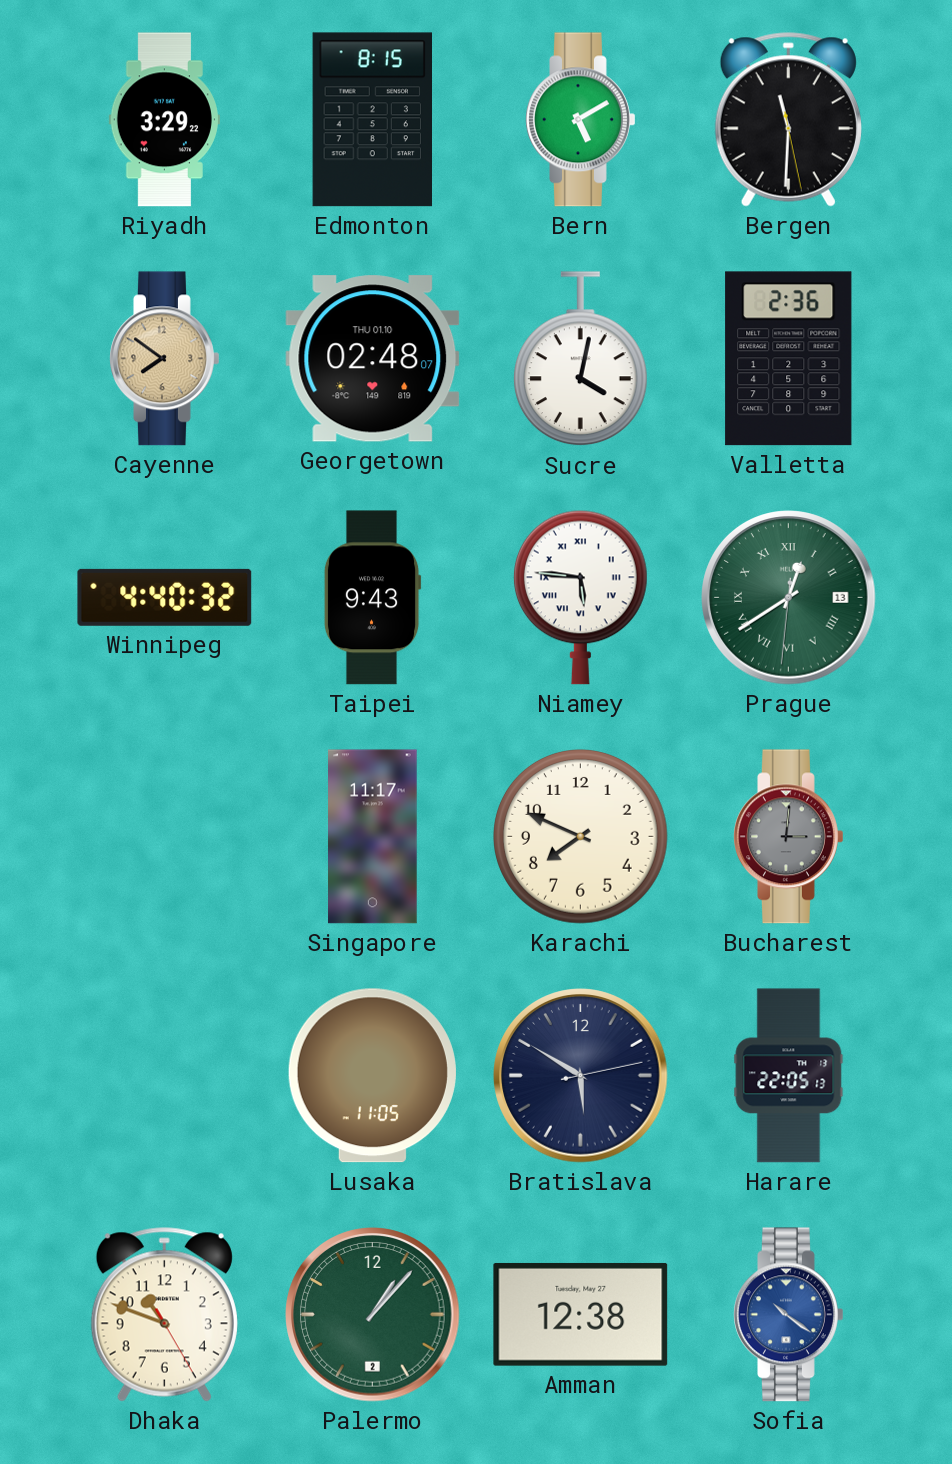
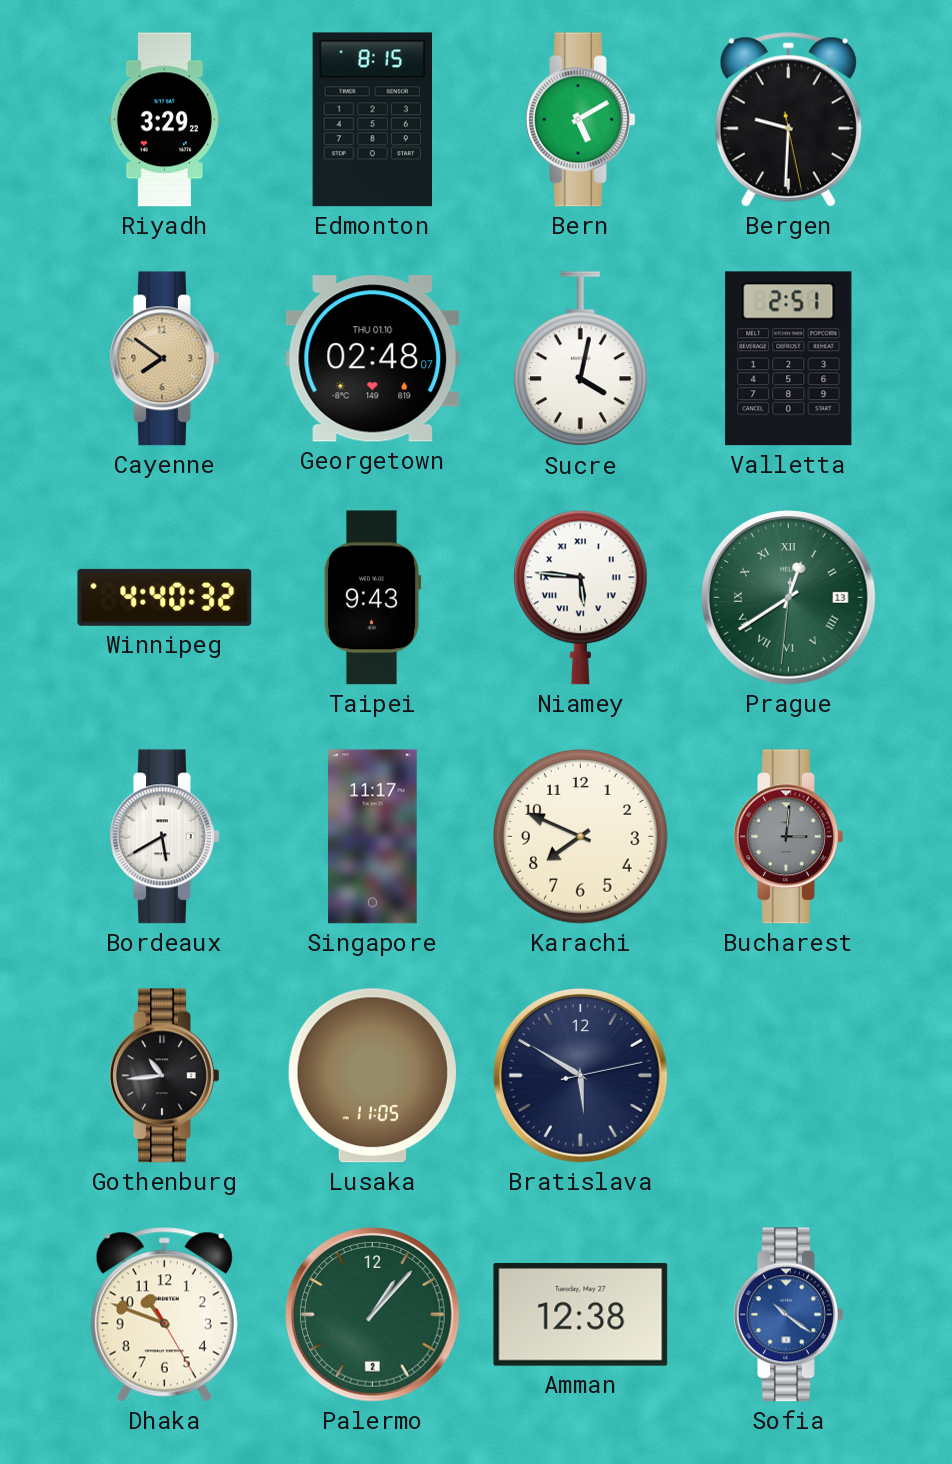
Bergen: 11:30 -> 9:30
Valletta: 2:36 -> 2:51
Bordeaux: none -> 5:40
Gothenburg: none -> 10:44
Harare: 22:05 -> none
